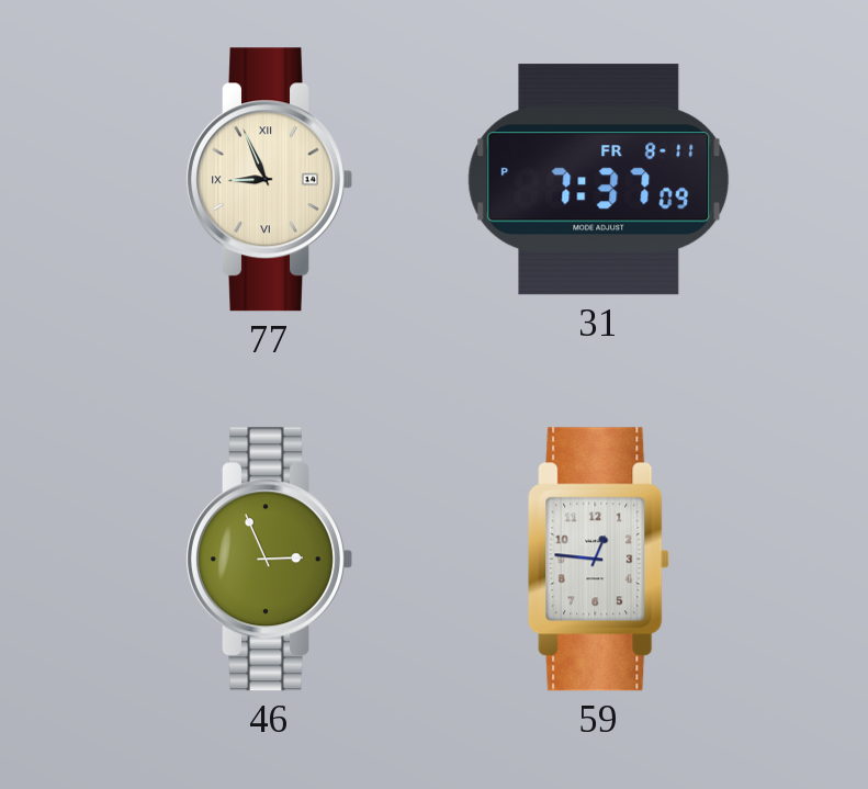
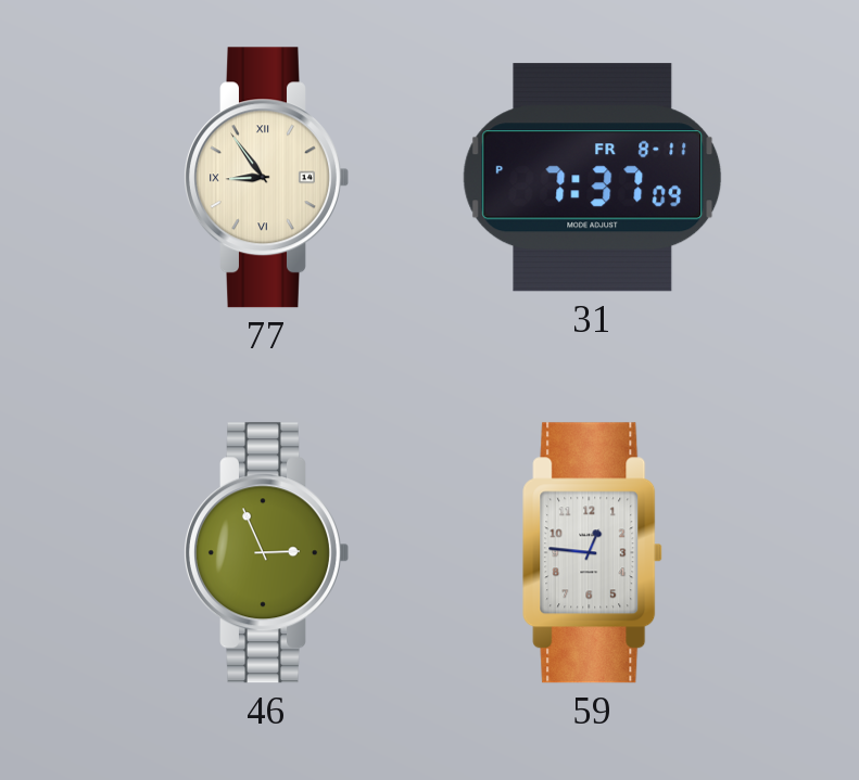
77: 8:56 -> 8:54
